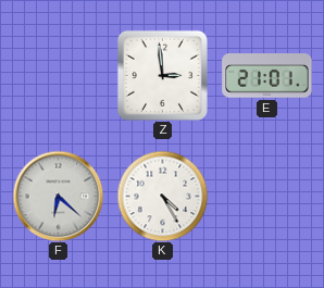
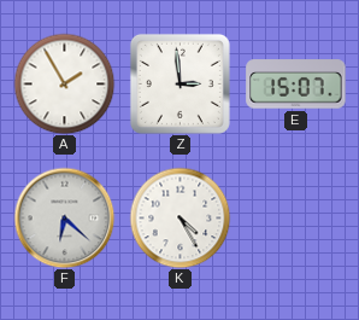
A: none -> 1:55
E: 21:01 -> 15:07
